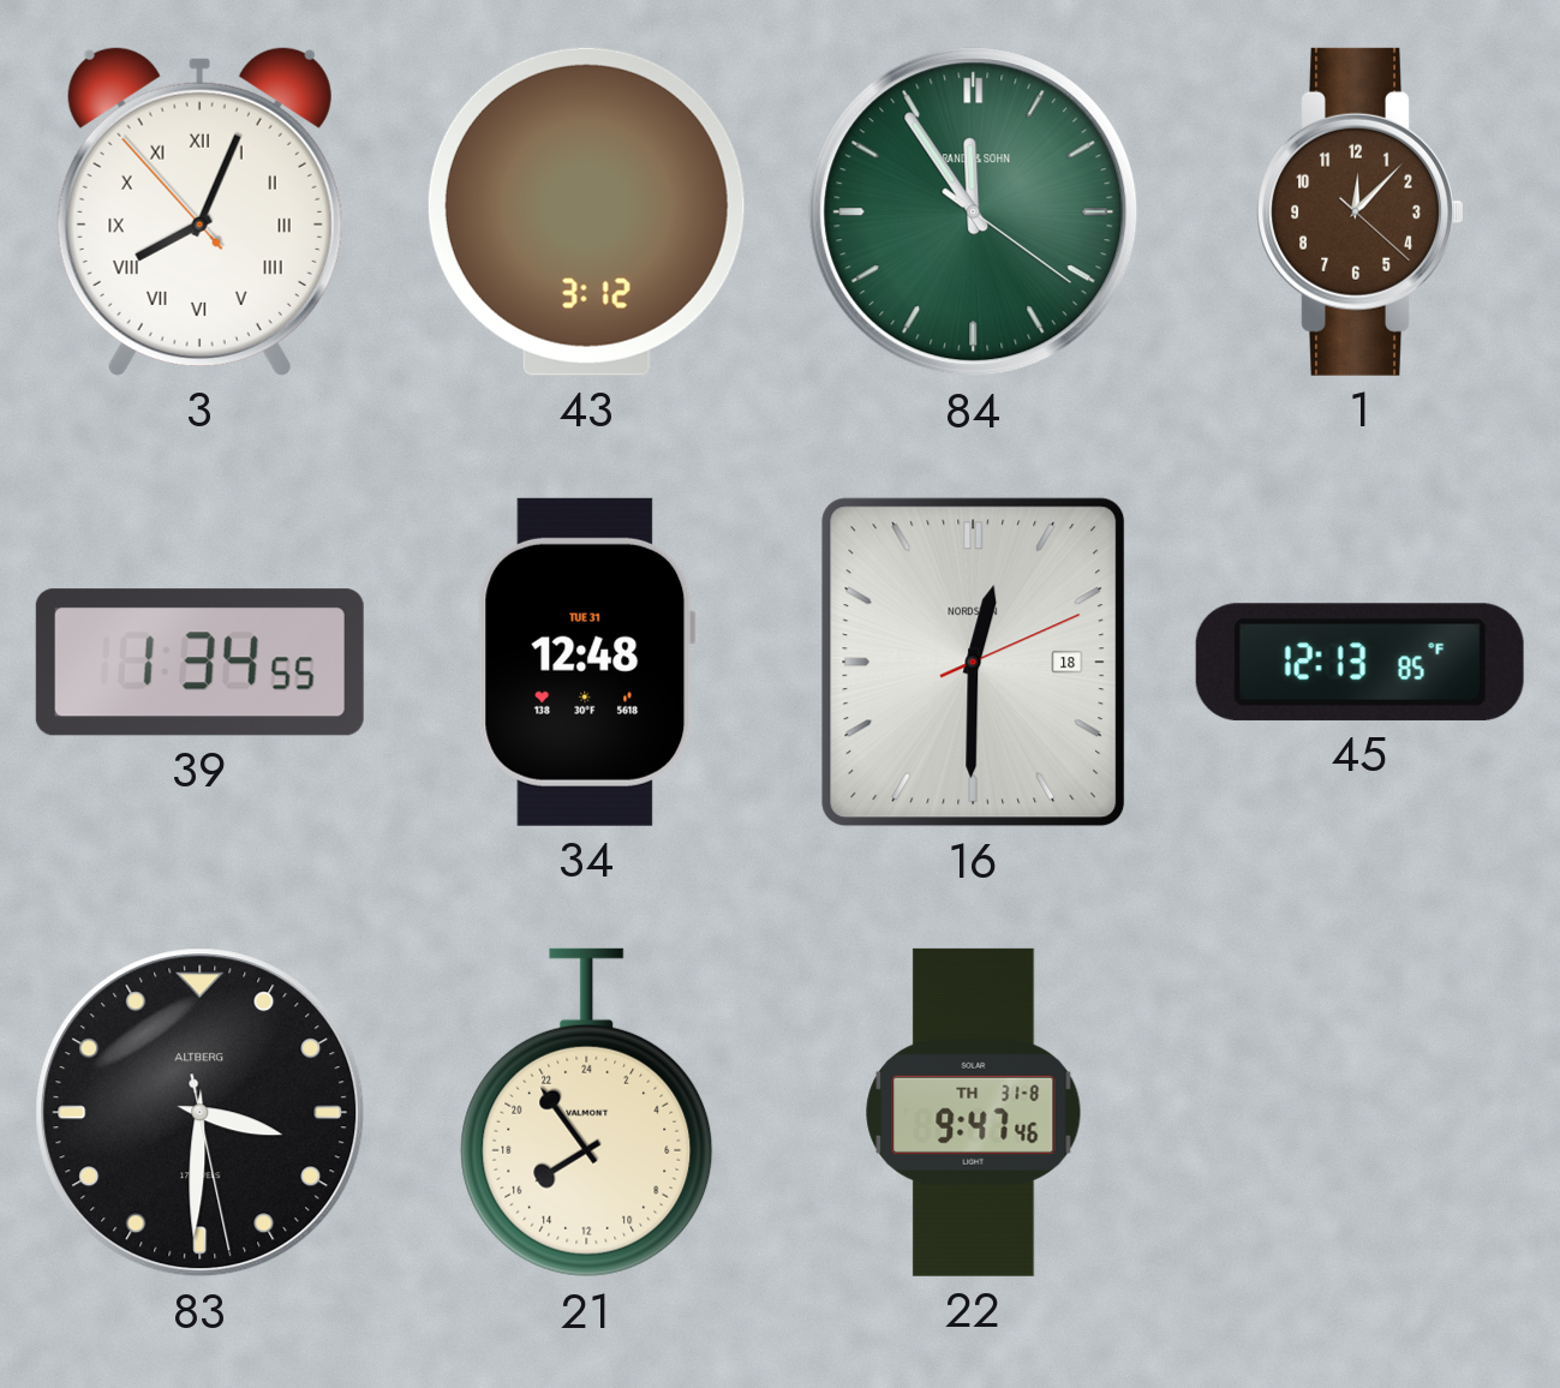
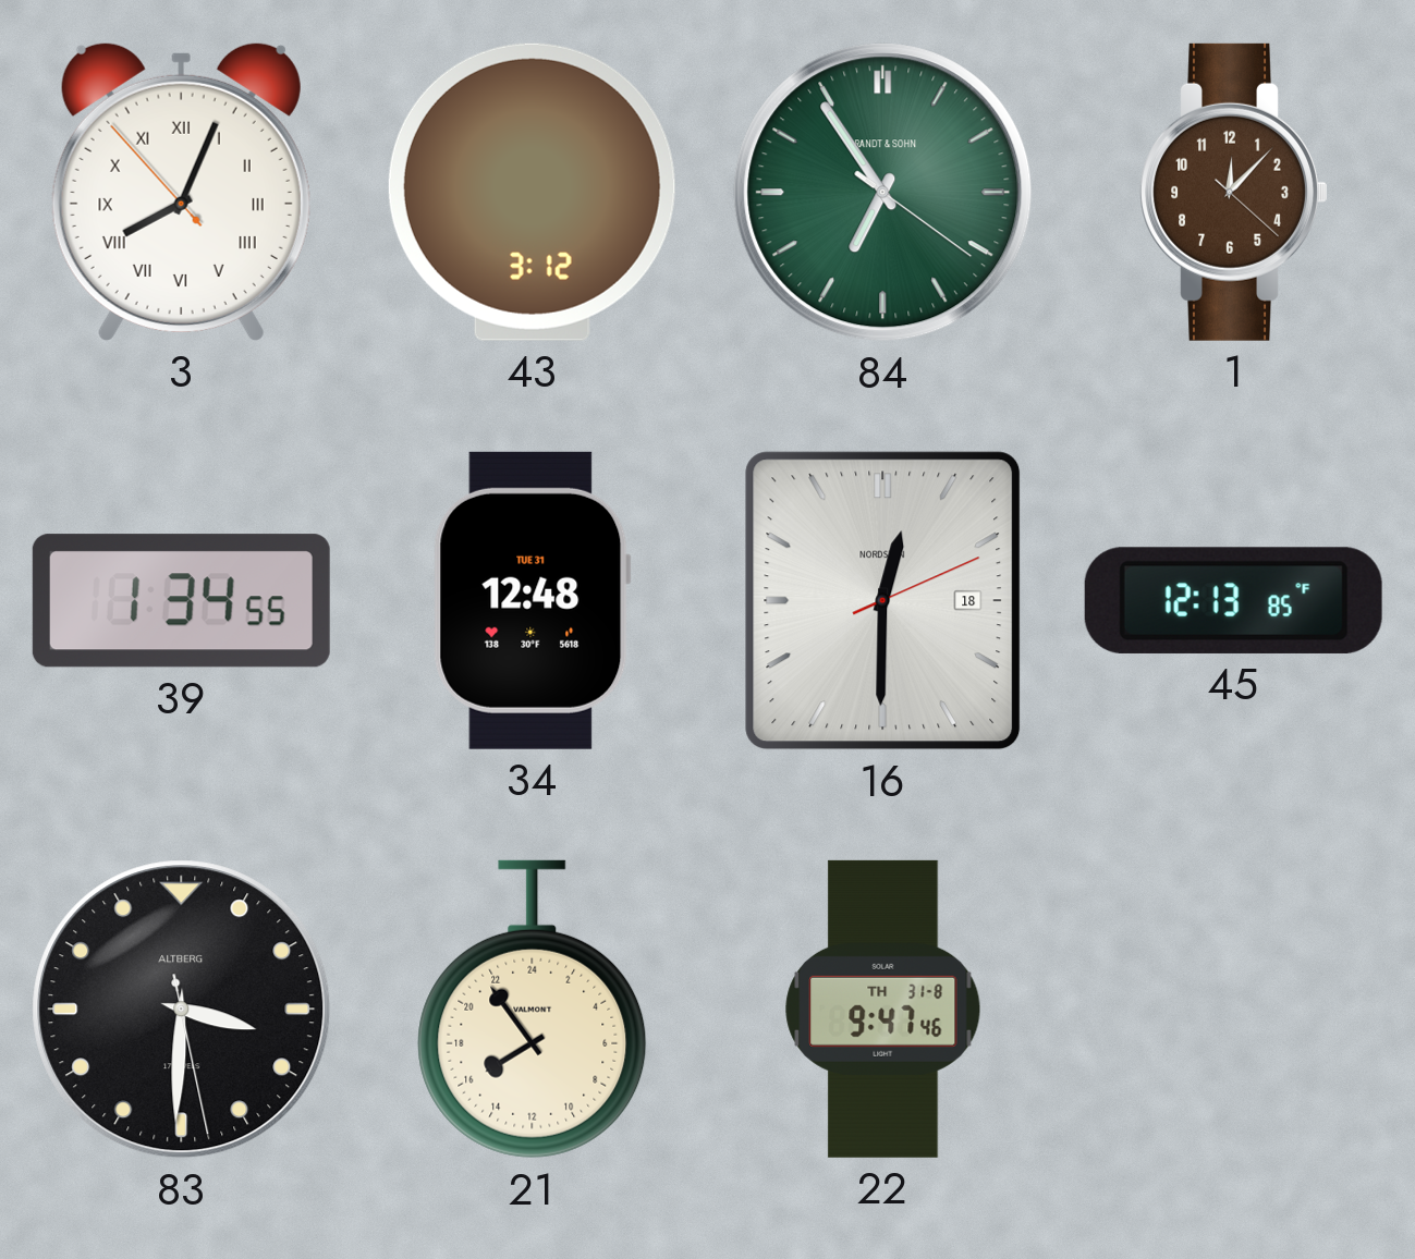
84: 11:54 -> 6:54
